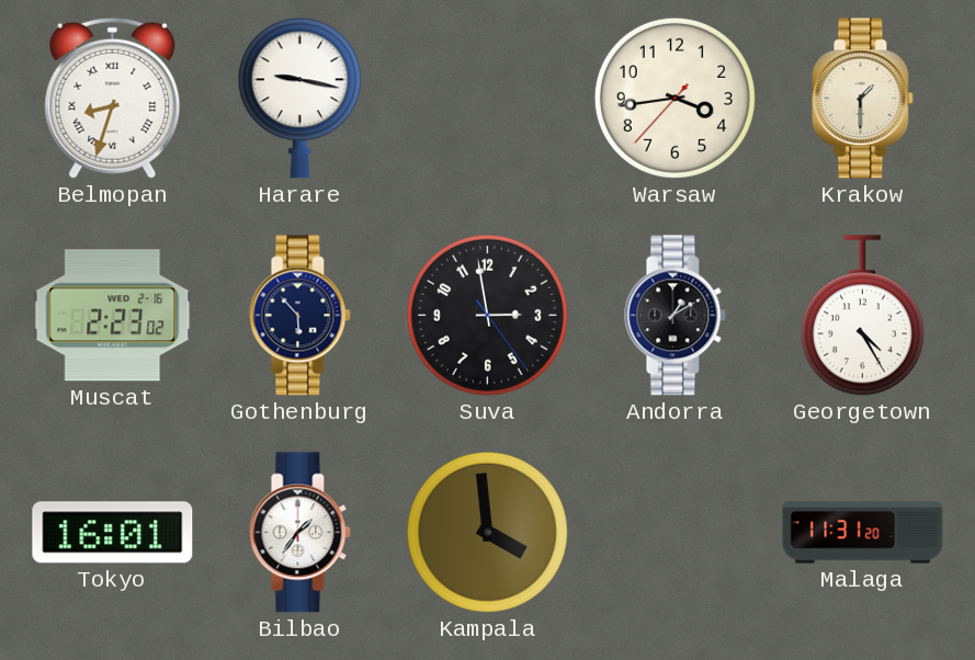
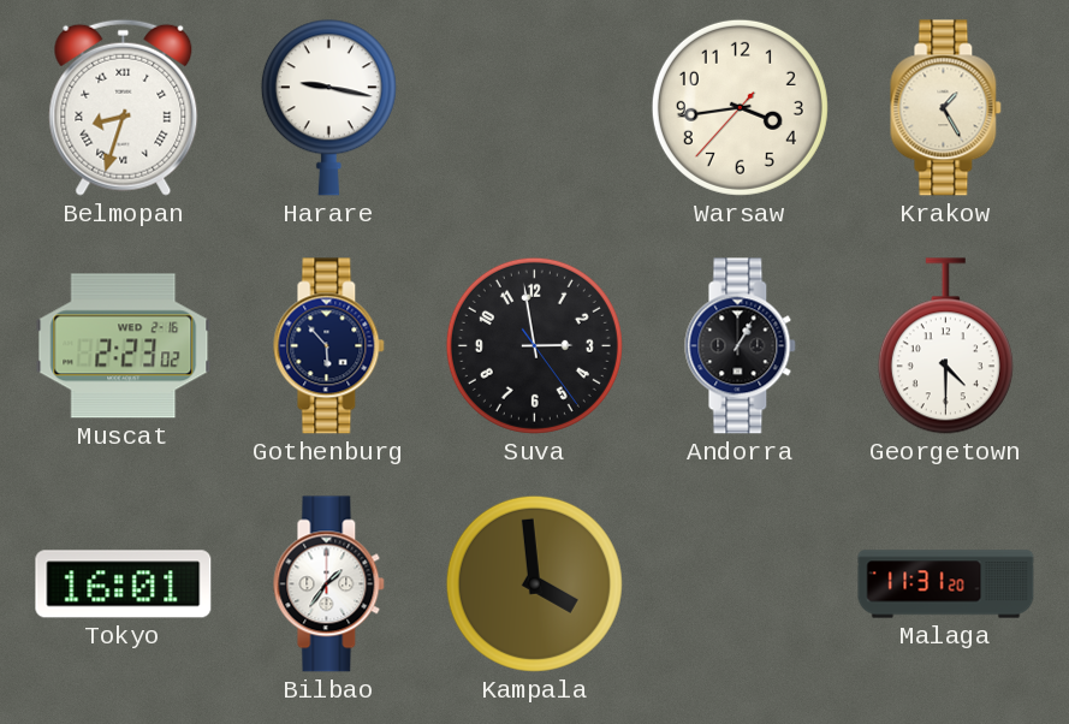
Krakow: 1:30 -> 1:25
Andorra: 1:10 -> 1:05
Georgetown: 4:25 -> 4:30
